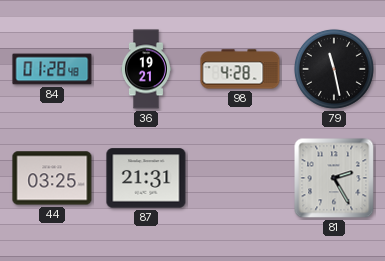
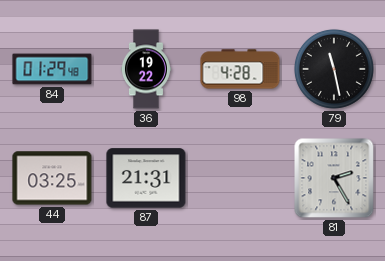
84: 01:28 -> 01:29
36: 19:21 -> 19:22
